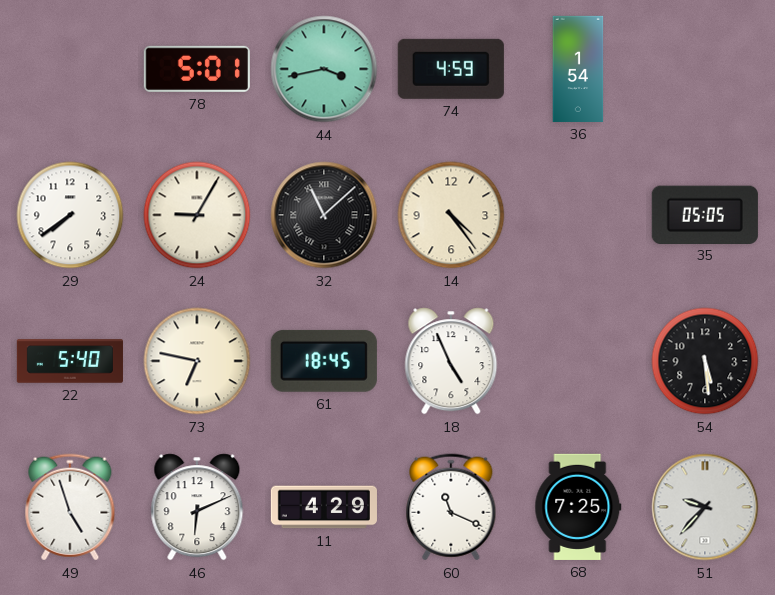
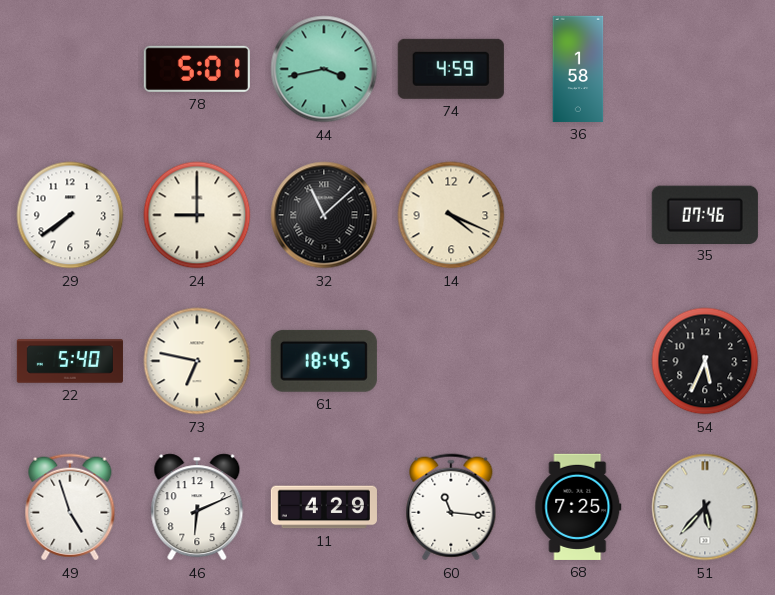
36: 1:54 -> 1:58
24: 9:05 -> 9:00
14: 4:24 -> 4:19
35: 05:05 -> 07:46
18: 4:56 -> none
54: 5:29 -> 5:34
60: 11:19 -> 11:16
51: 9:37 -> 5:37
